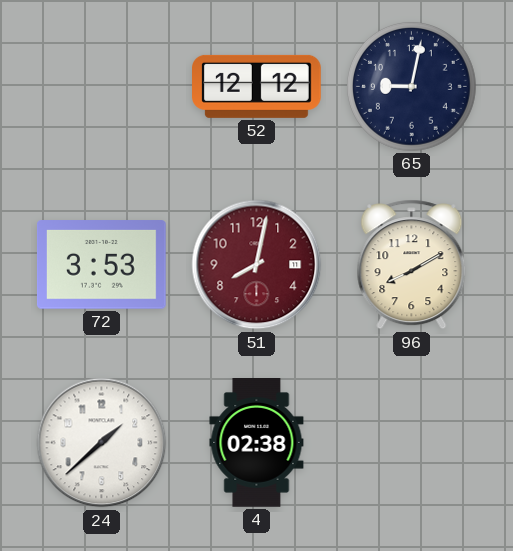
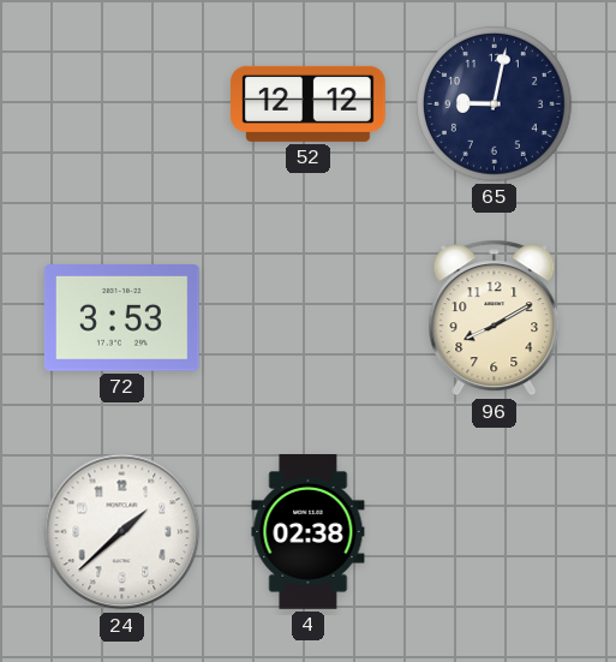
51: 8:02 -> none
